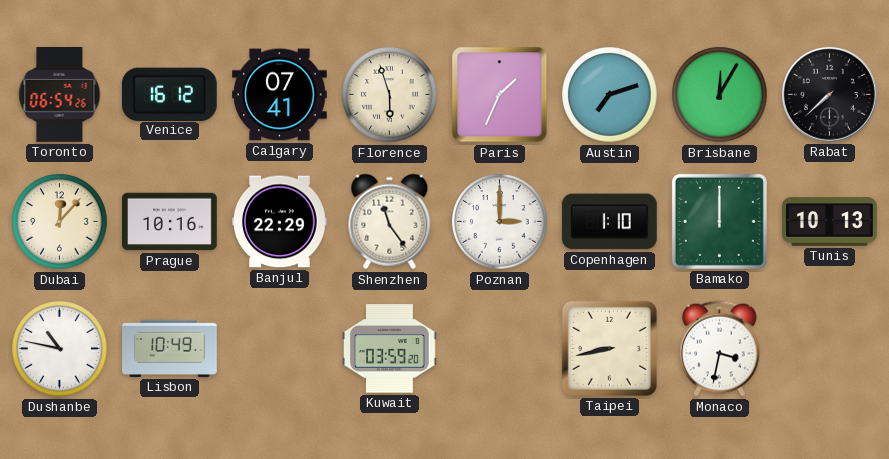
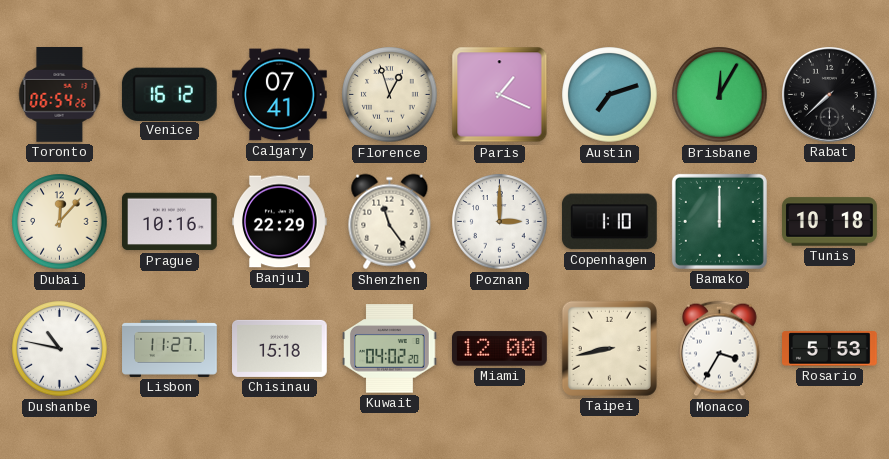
Florence: 5:57 -> 12:57
Paris: 1:34 -> 1:19
Tunis: 10:13 -> 10:18
Lisbon: 10:49 -> 11:27
Chisinau: none -> 15:18
Kuwait: 03:59 -> 04:02
Miami: none -> 12:00
Monaco: 3:32 -> 3:35
Rosario: none -> 5:53
